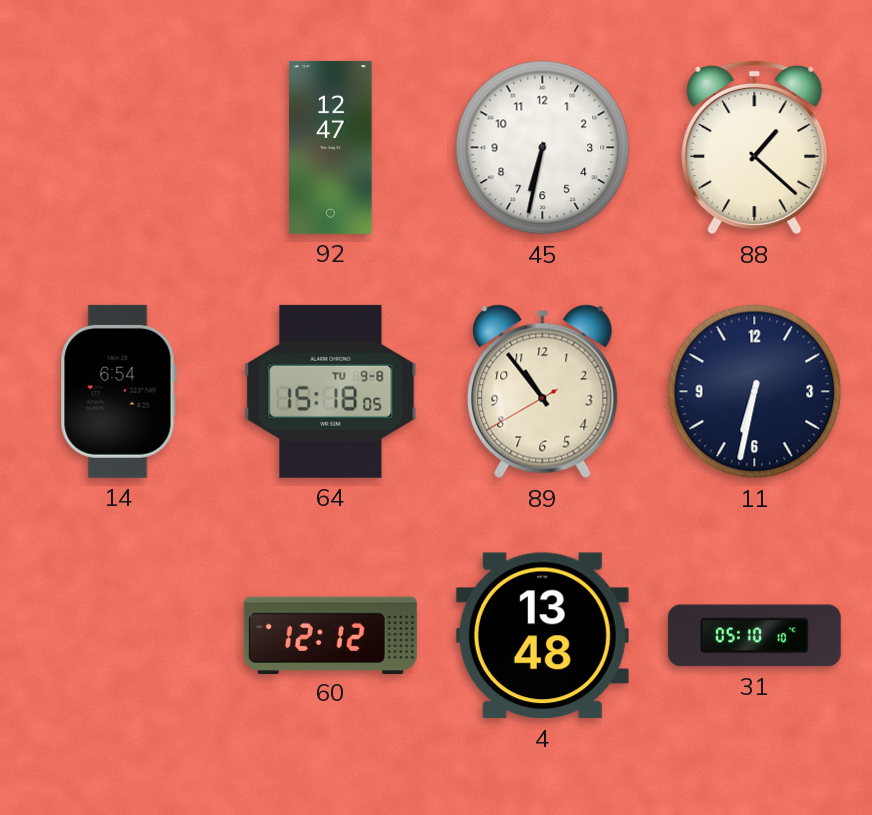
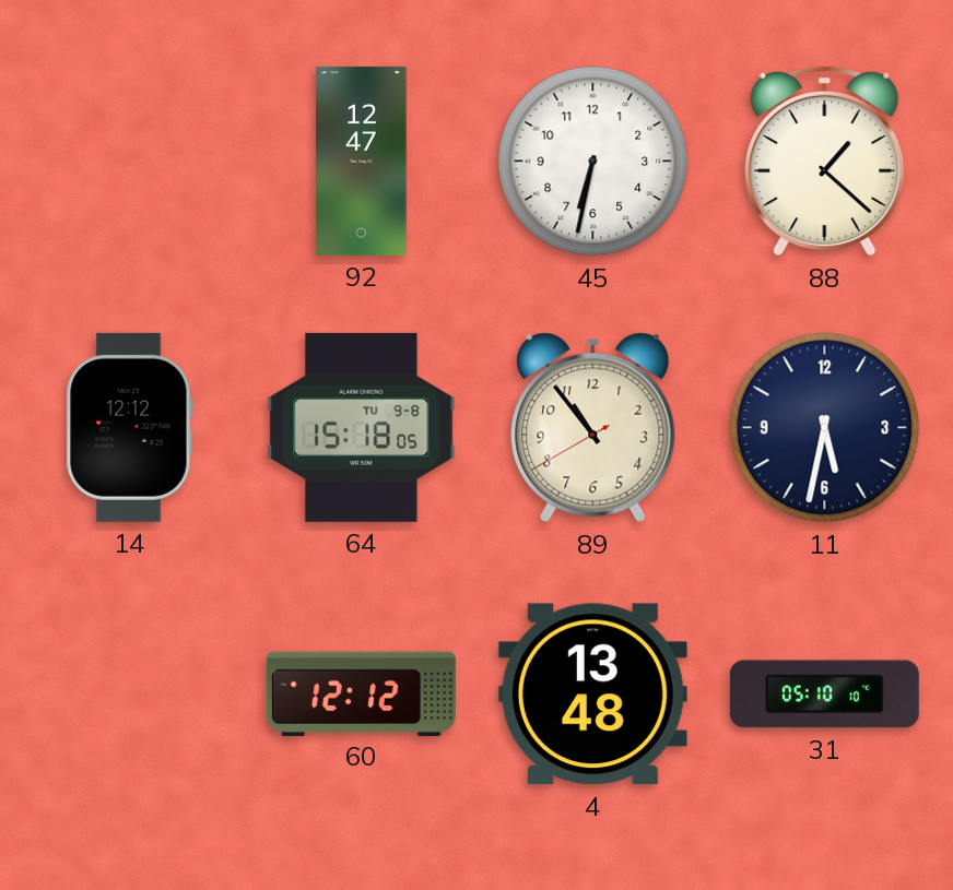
14: 6:54 -> 12:12
11: 6:32 -> 5:32
